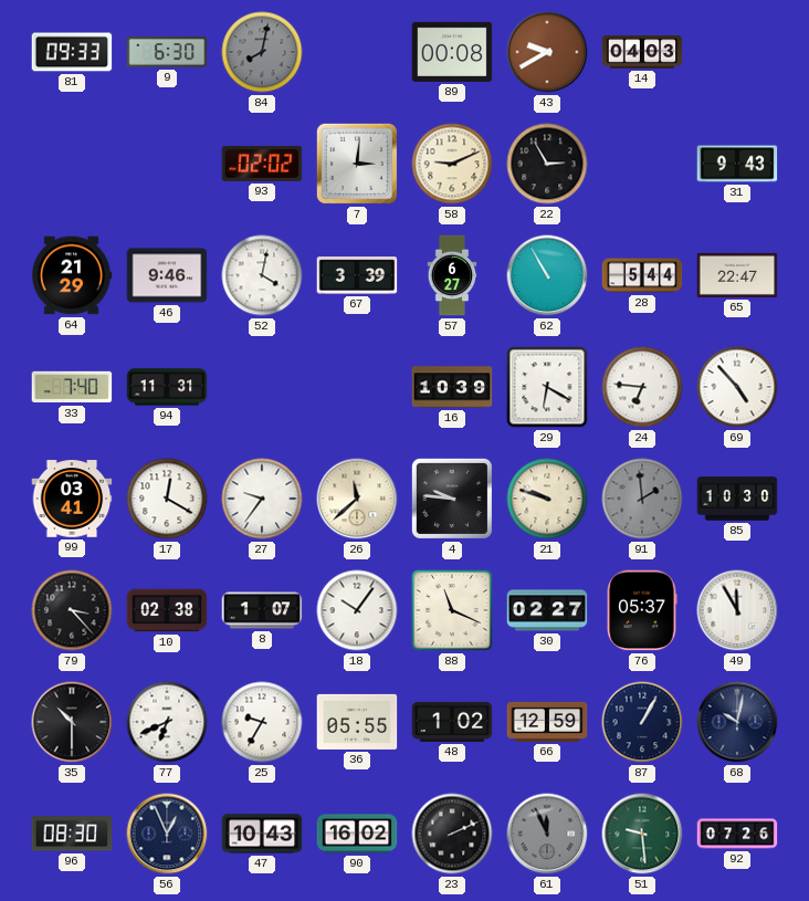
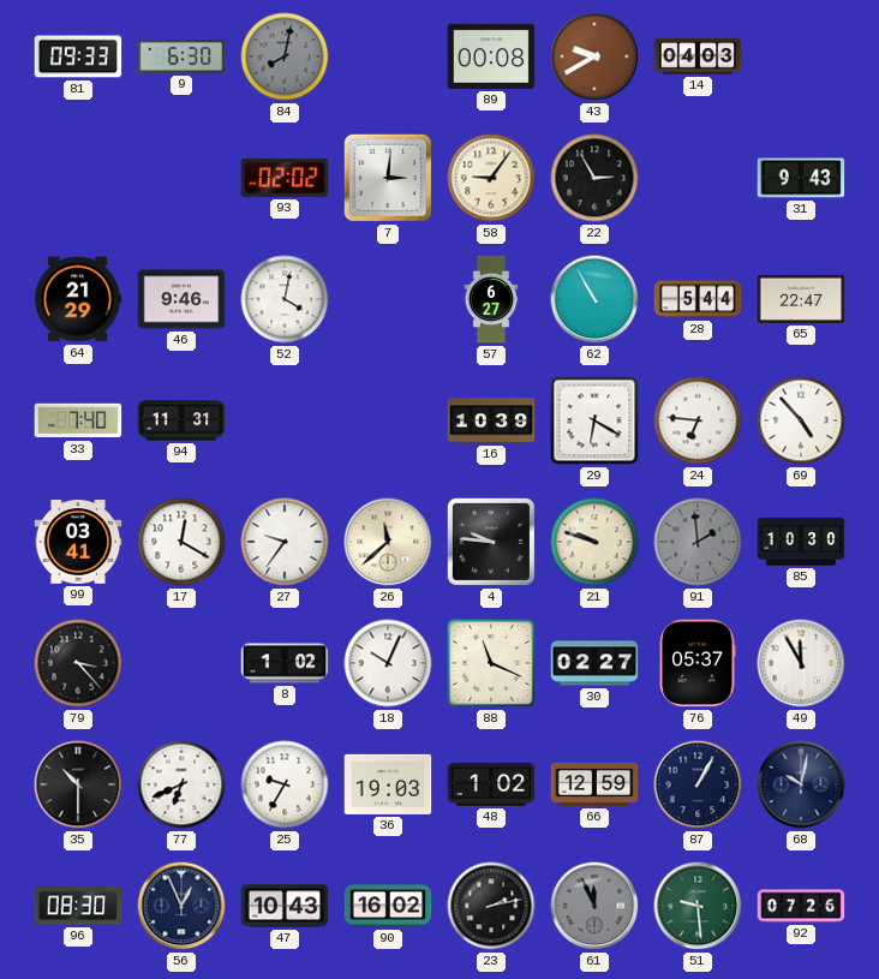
58: 9:11 -> 9:06
67: 3:39 -> none
10: 02:38 -> none
8: 1:07 -> 1:02
18: 10:06 -> 10:04
36: 05:55 -> 19:03
23: 2:11 -> 2:13
